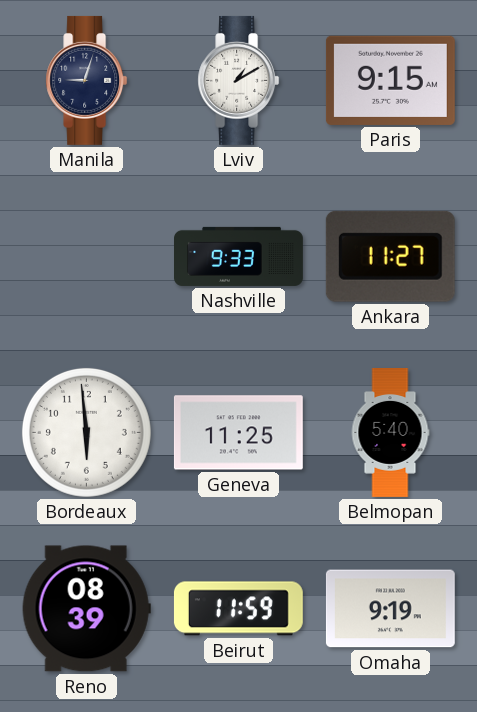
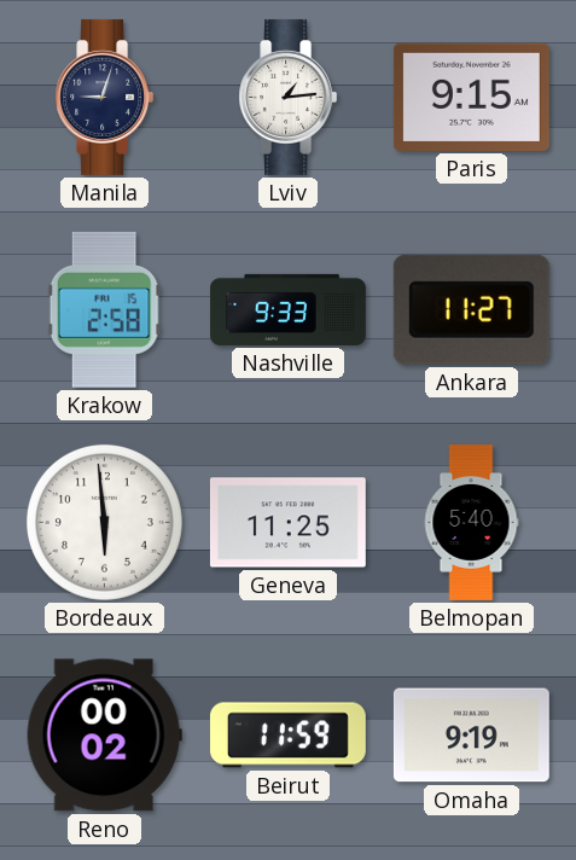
Lviv: 1:10 -> 1:14
Krakow: none -> 2:58
Reno: 08:39 -> 00:02
